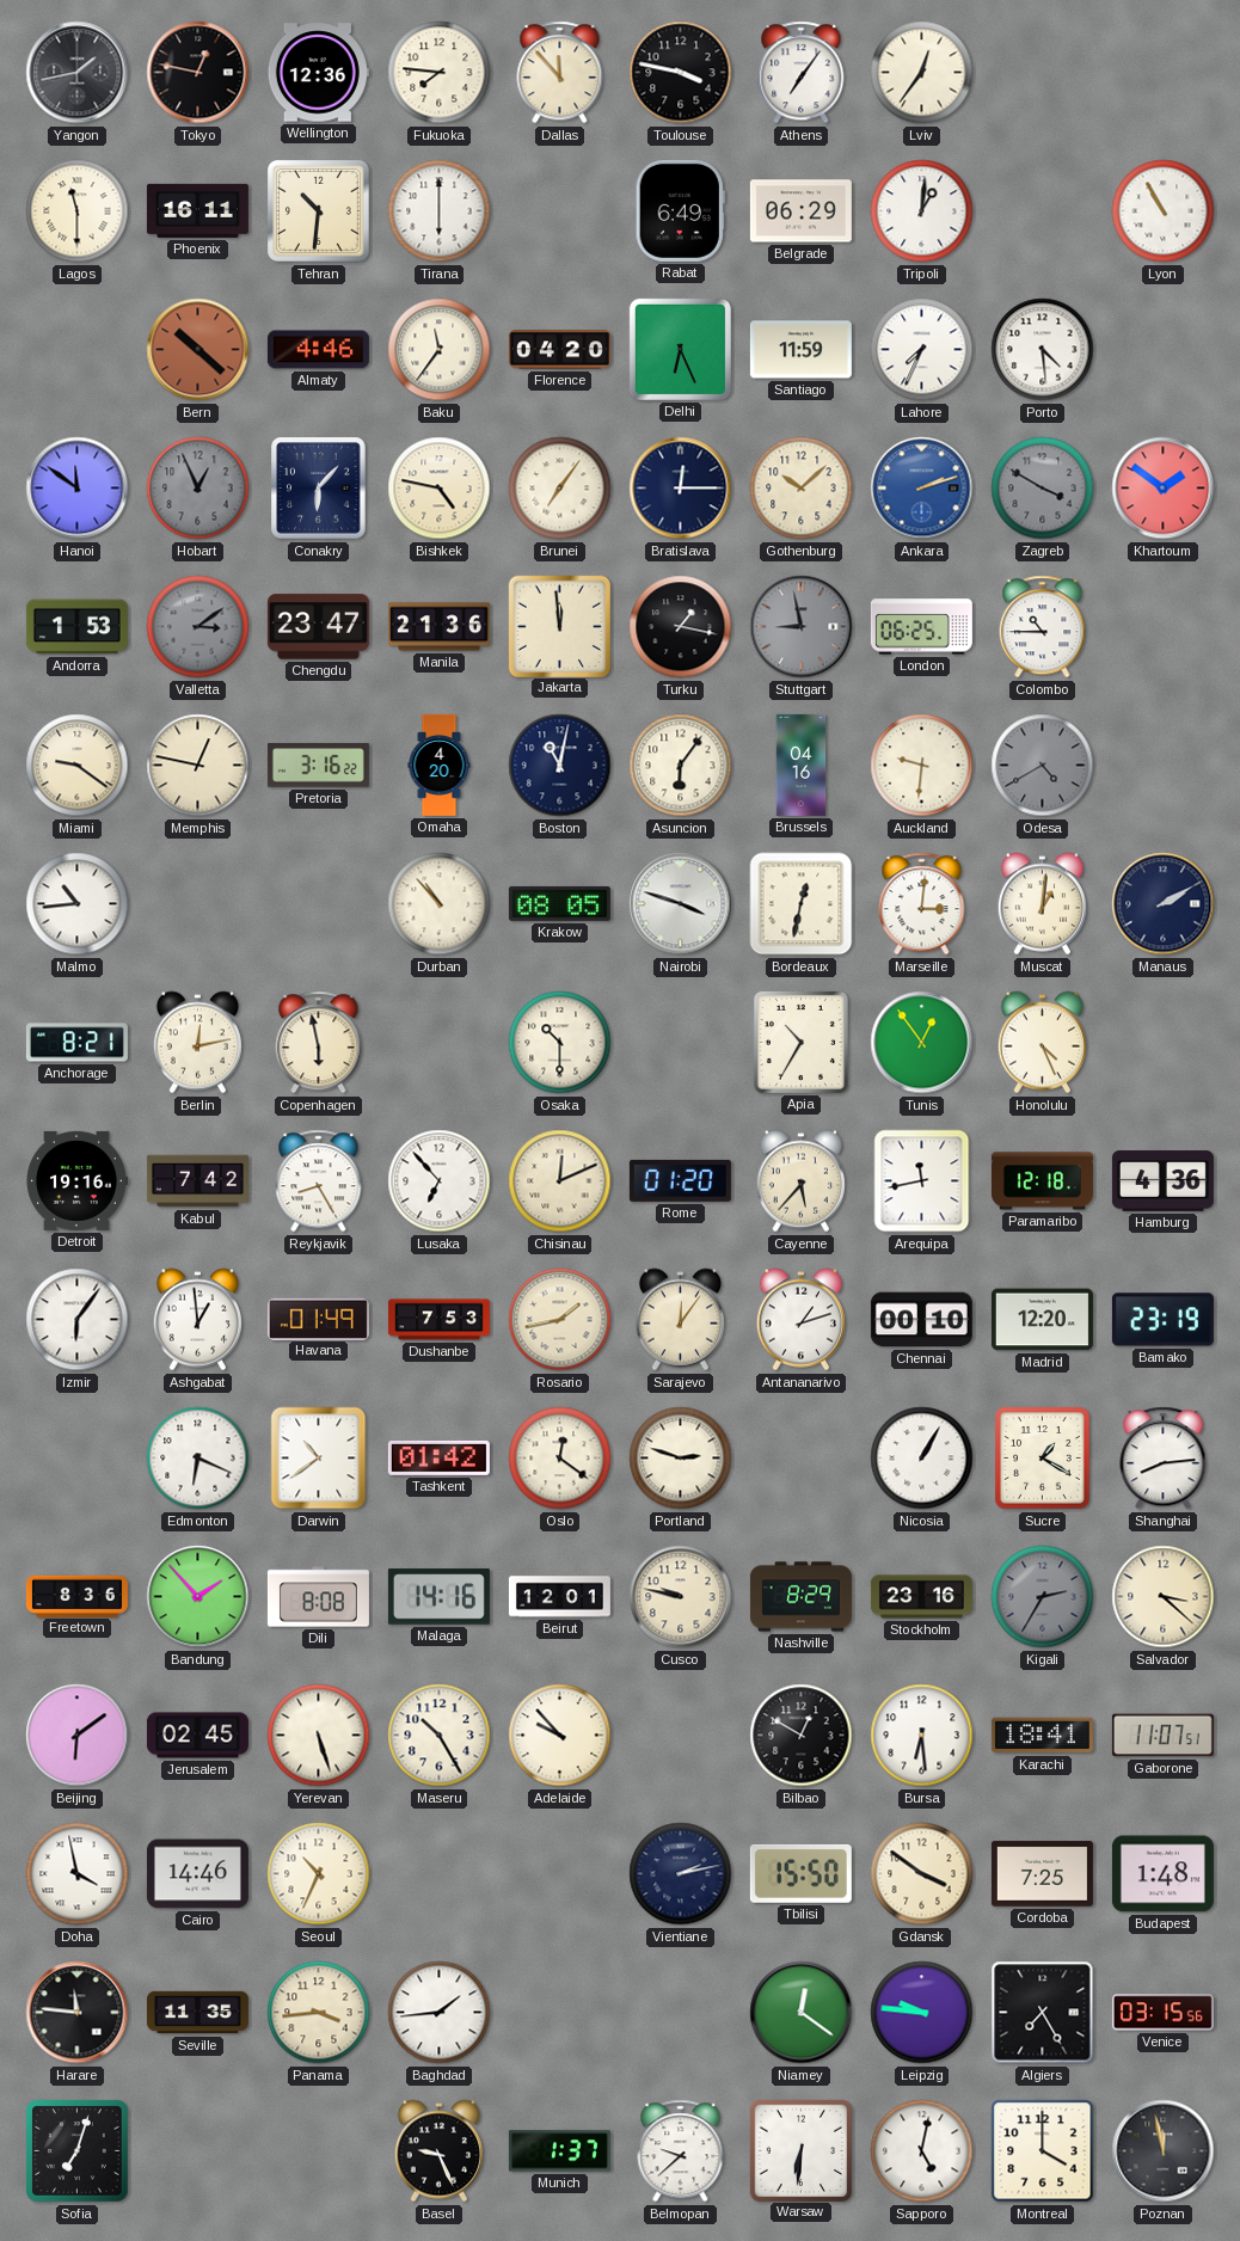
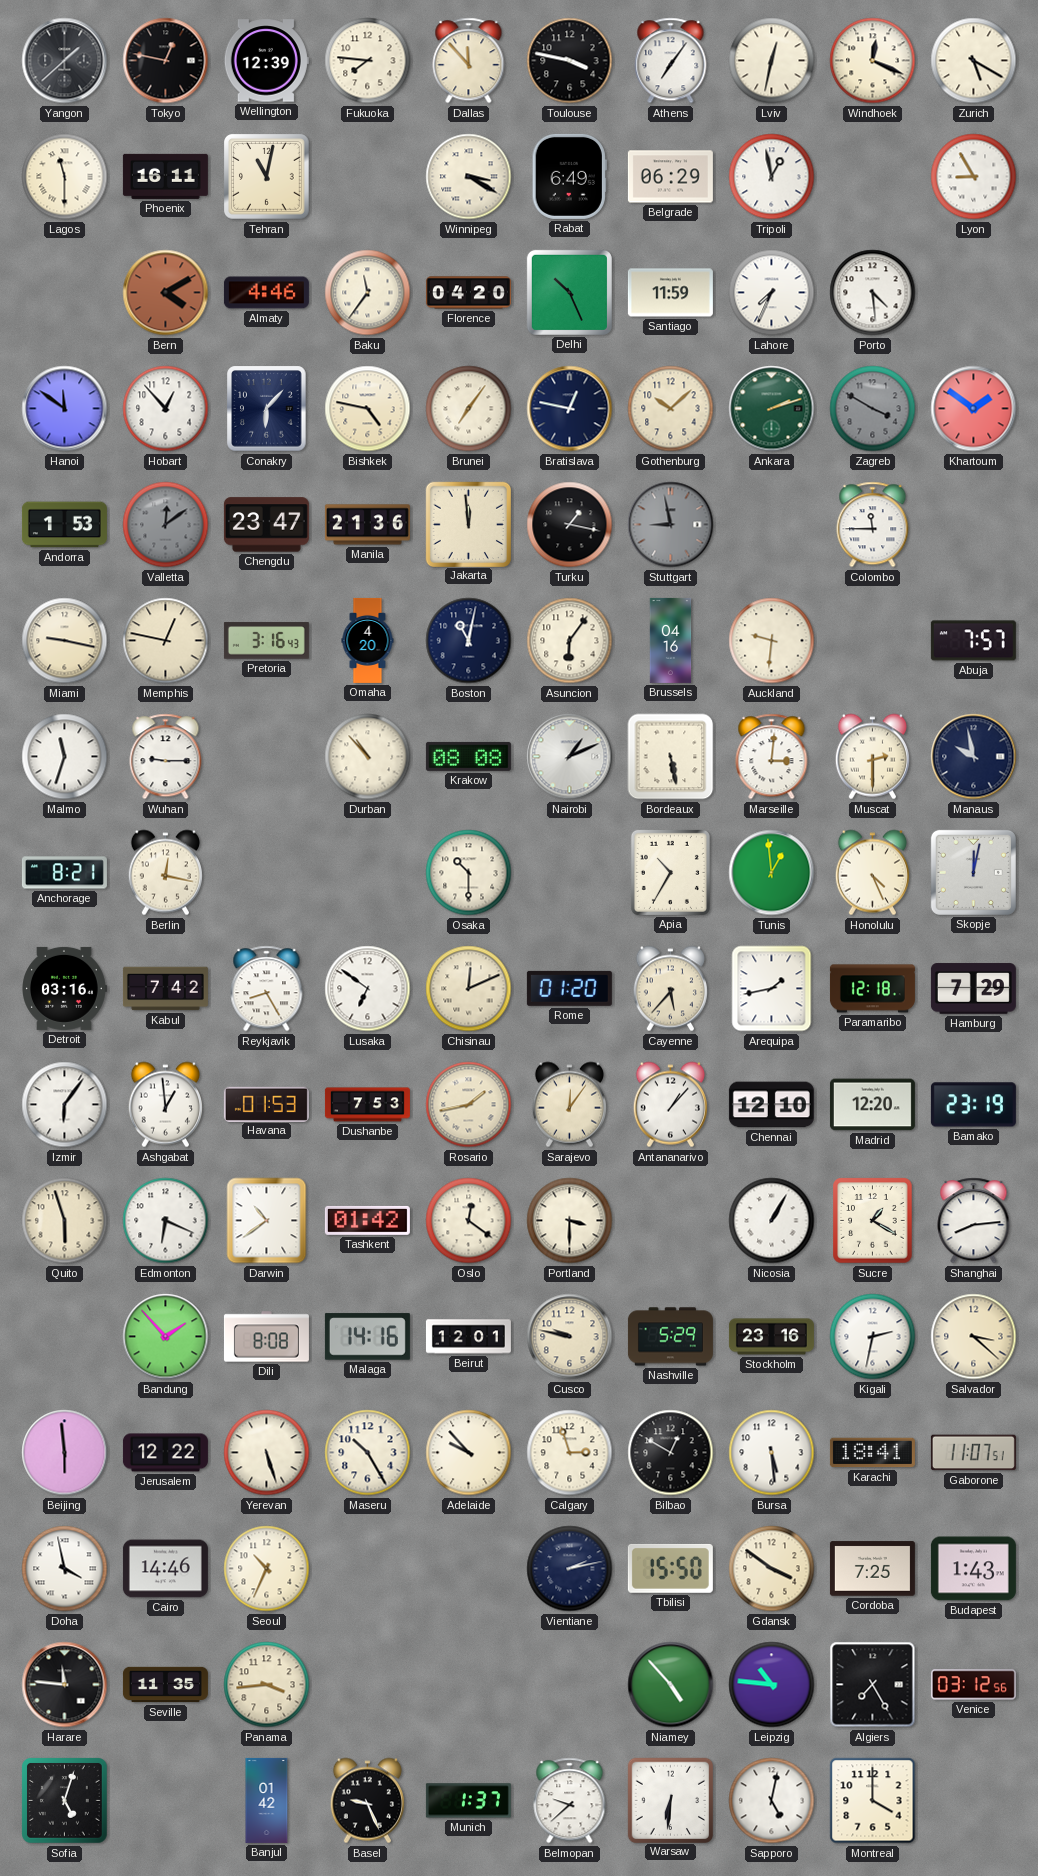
Yangon: 1:43 -> 1:38
Wellington: 12:36 -> 12:39
Lviv: 12:36 -> 12:32
Windhoek: none -> 12:19
Zurich: none -> 5:20
Tehran: 10:31 -> 11:02
Tirana: 6:00 -> none
Winnipeg: none -> 3:20
Tripoli: 1:01 -> 12:58
Lyon: 10:55 -> 8:55
Bern: 10:22 -> 4:10
Delhi: 6:26 -> 10:26
Hobart: 12:56 -> 12:53
Hobart dial: grey -> white
Bratislava: 12:15 -> 12:47
Ankara dial: blue -> green
Valletta: 3:09 -> 12:09
London: 06:25 -> none
Colombo: 10:45 -> 11:45
Miami: 9:21 -> 9:17
Pretoria: 3:16:22 -> 3:16:43
Odesa: 4:40 -> none
Abuja: none -> 7:57
Malmo: 10:44 -> 11:33
Wuhan: none -> 9:15
Krakow: 08:05 -> 08:08
Nairobi: 3:48 -> 1:11
Bordeaux: 12:32 -> 5:28
Muscat: 1:01 -> 2:30
Manaus: 2:10 -> 9:58
Berlin: 12:13 -> 12:17
Copenhagen: 5:58 -> none
Tunis: 12:54 -> 12:59
Skopje: none -> 12:02
Detroit: 19:16 -> 03:16
Lusaka: 6:53 -> 6:51
Arequipa: 11:43 -> 1:43
Hamburg: 4:36 -> 7:29
Havana: 01:49 -> 01:53
Antananarivo: 1:12 -> 1:07
Chennai: 00:10 -> 12:10
Quito: none -> 5:57
Portland: 2:48 -> 3:30
Freetown: 8:36 -> none
Nashville: 8:29 -> 5:29
Kigali: 2:35 -> 2:32
Kigali dial: grey -> white
Beijing: 6:09 -> 5:59
Jerusalem: 02:45 -> 12:22
Calgary: none -> 2:57
Bursa: 6:29 -> 5:29
Budapest: 1:48 -> 1:43
Baghdad: 1:44 -> none
Niamey: 12:21 -> 4:53
Leipzig: 9:46 -> 10:46
Venice: 03:15 -> 03:12
Sofia: 7:03 -> 5:03
Banjul: none -> 01:42
Poznan: 11:58 -> none
